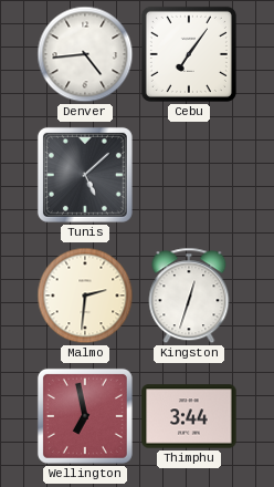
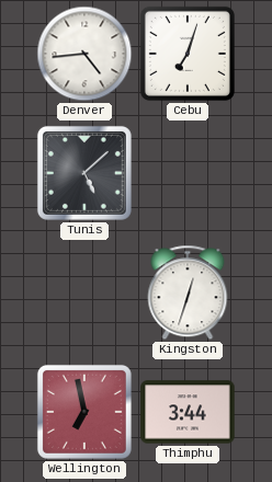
Cebu: 7:06 -> 7:03
Malmo: 2:31 -> none
